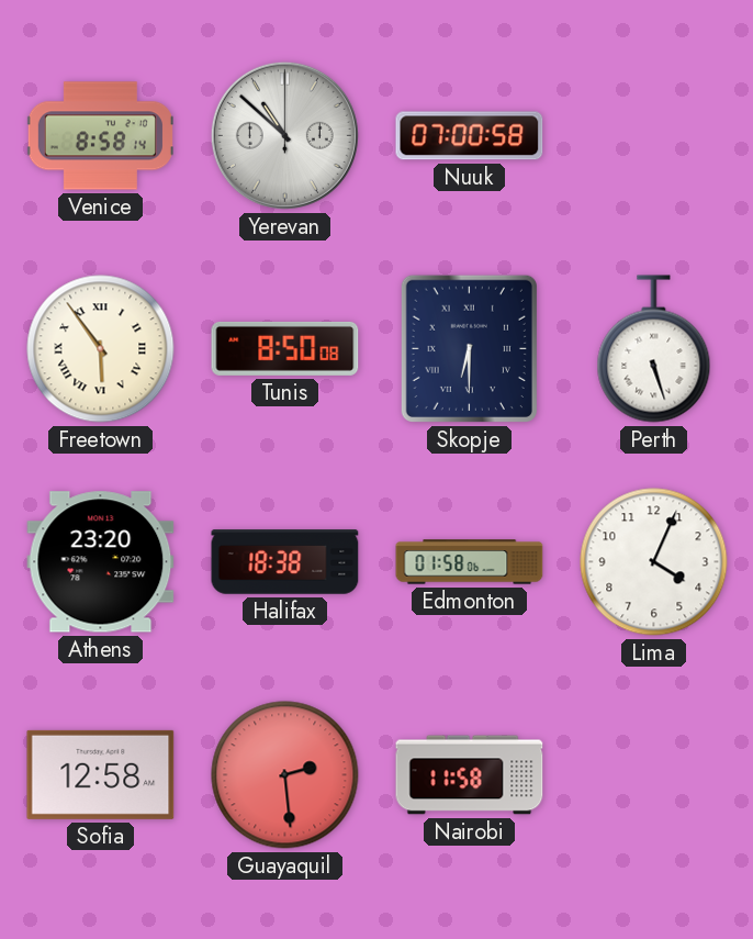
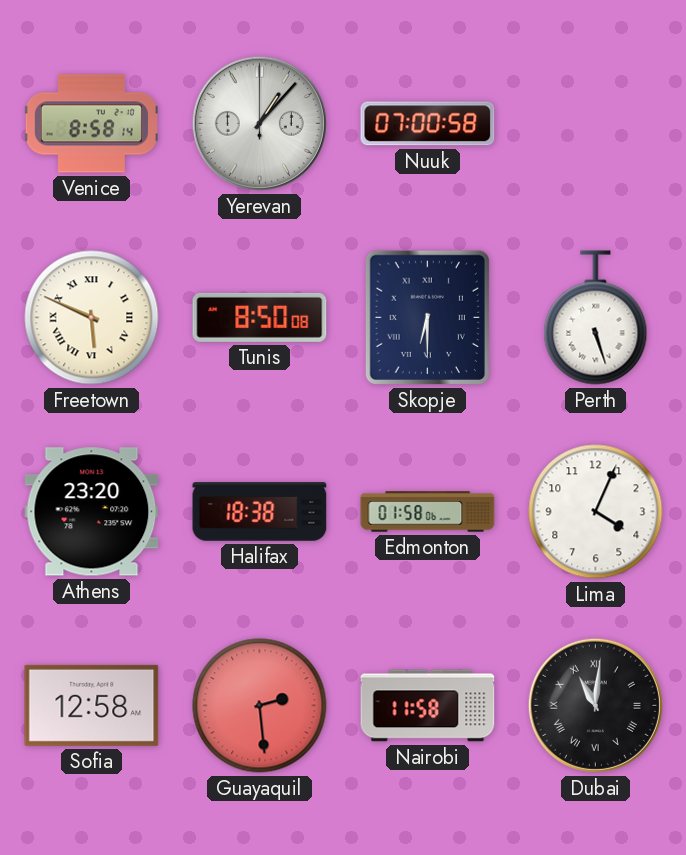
Yerevan: 10:52 -> 1:07
Freetown: 5:54 -> 5:49
Dubai: none -> 11:01
